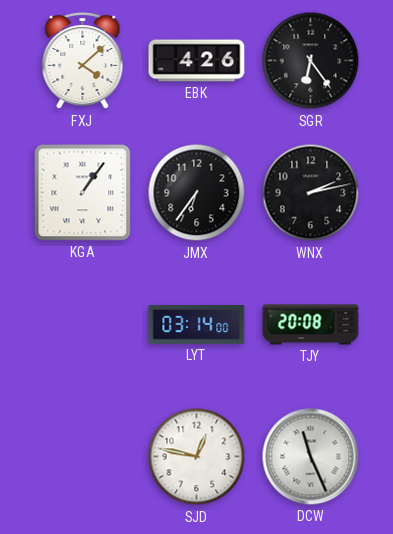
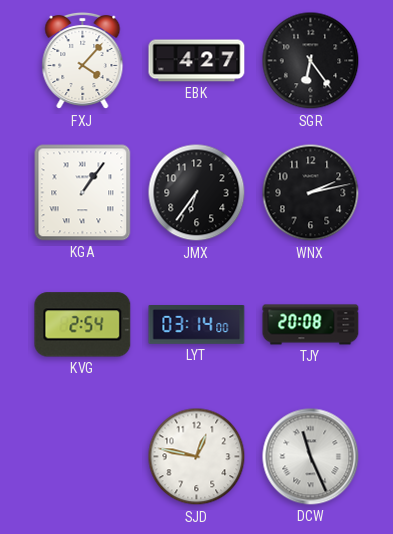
FXJ: 4:08 -> 4:07
EBK: 4:26 -> 4:27
KVG: none -> 2:54
